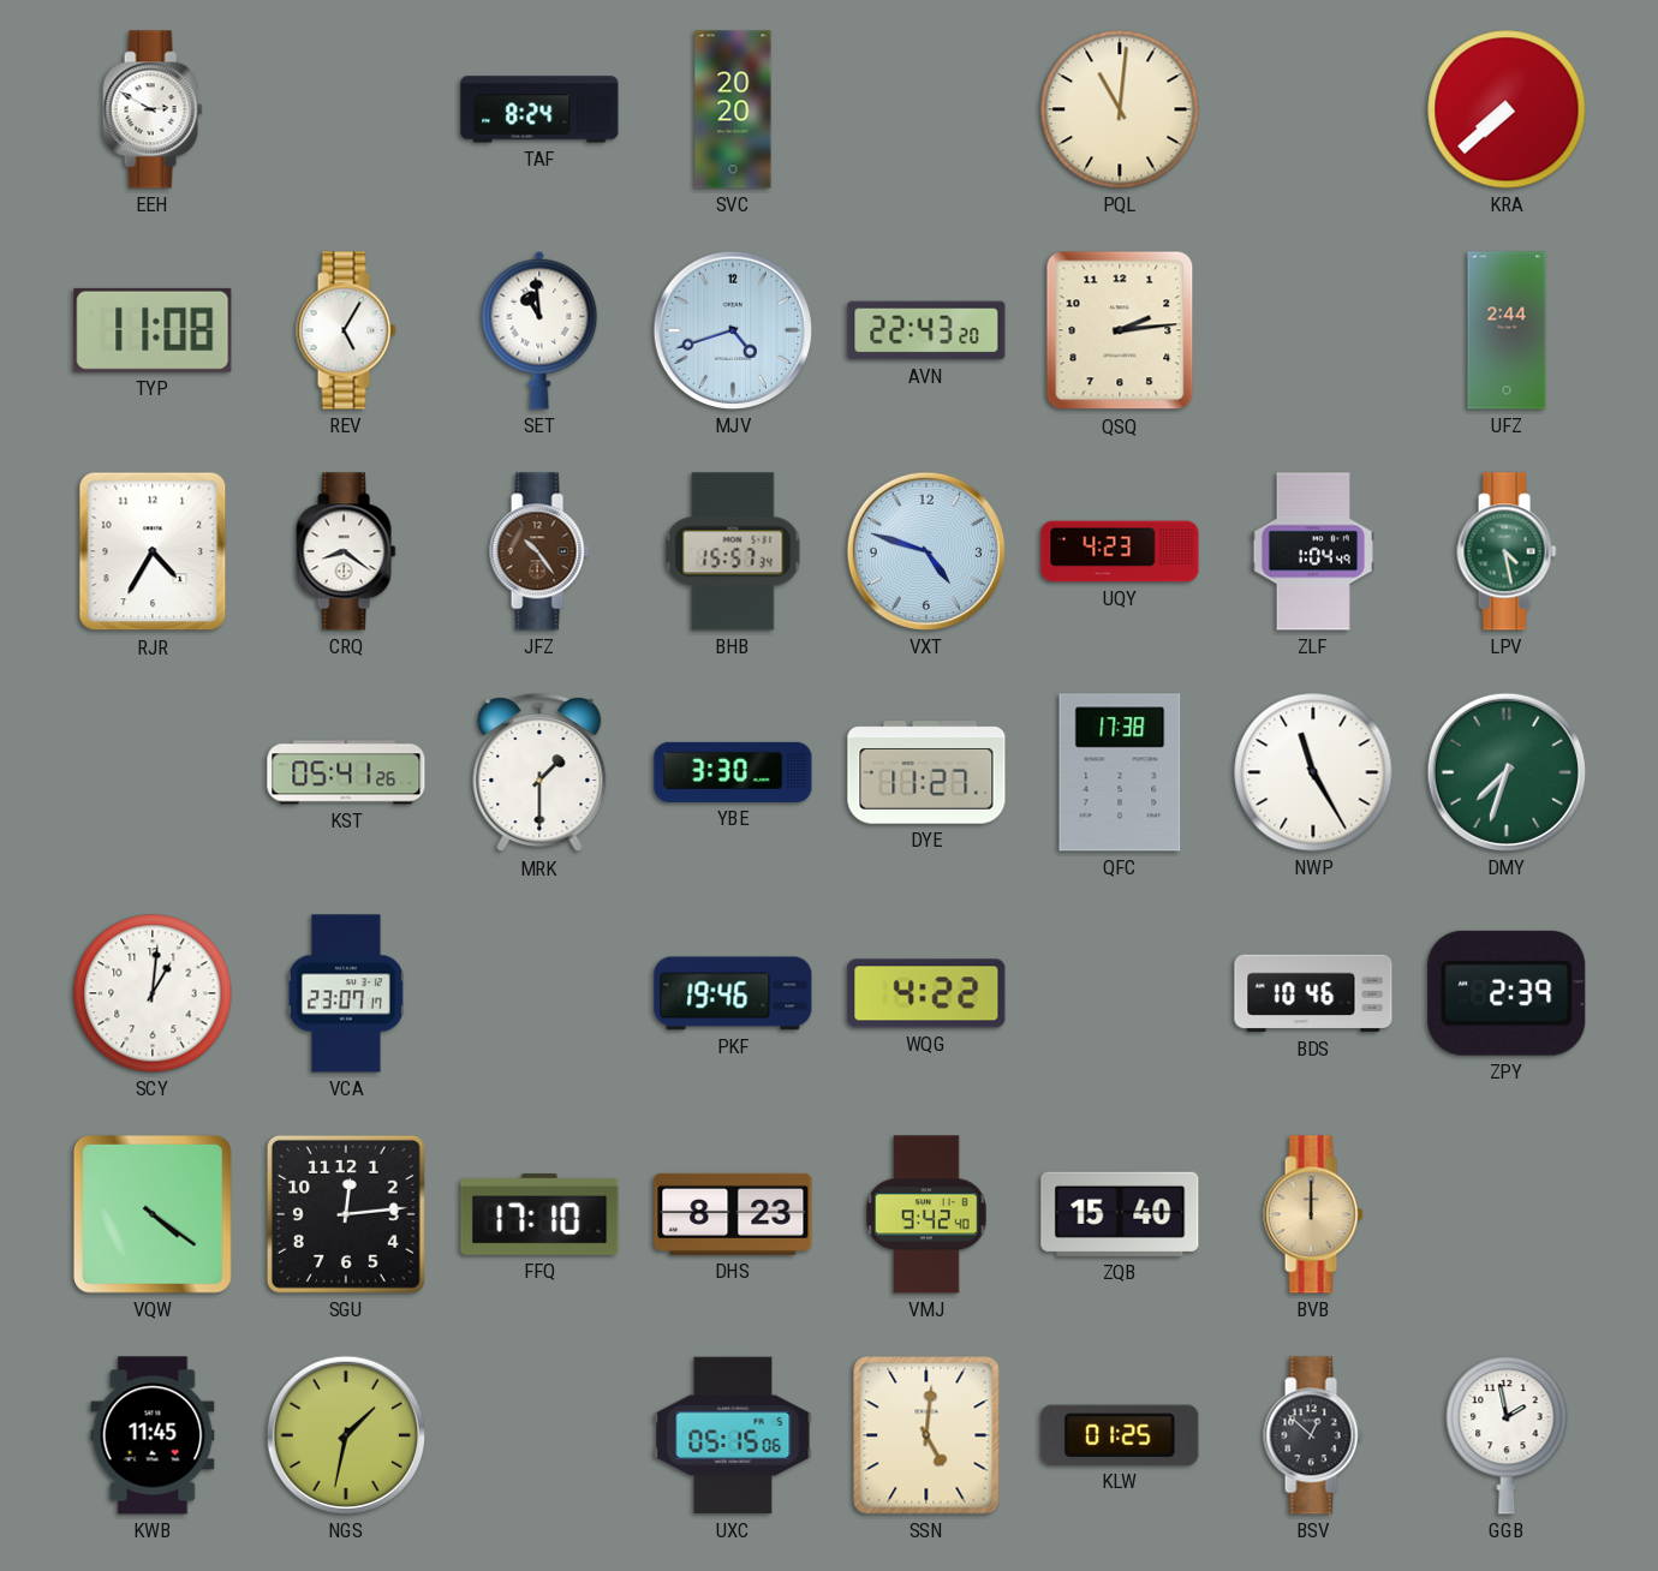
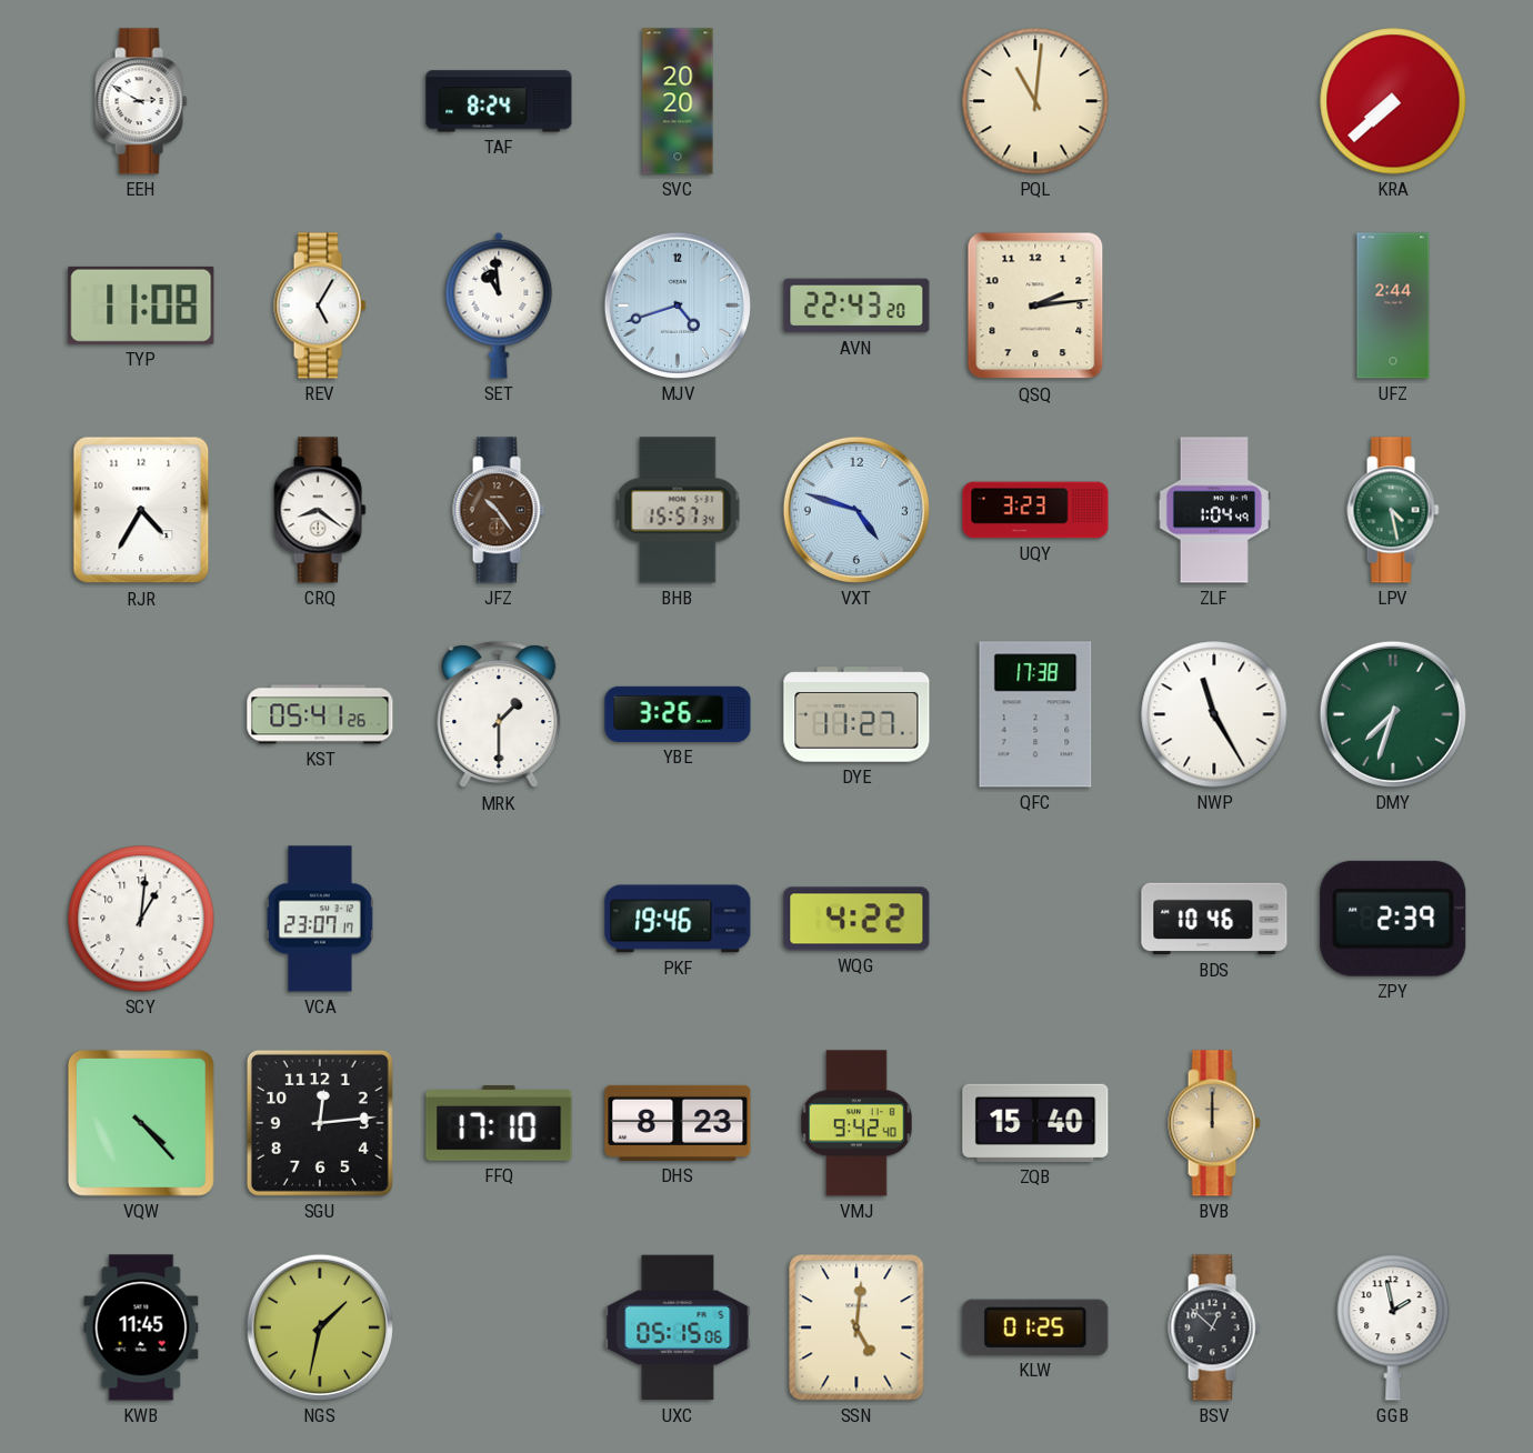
UQY: 4:23 -> 3:23
YBE: 3:30 -> 3:26
VQW: 4:21 -> 4:23
